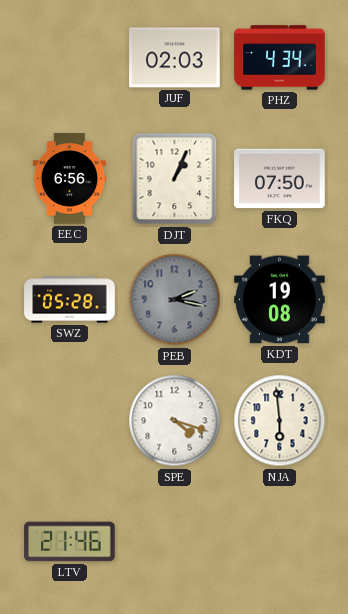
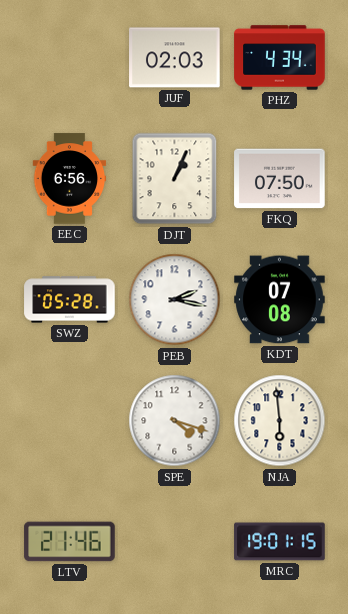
PEB dial: grey -> white
KDT: 19:08 -> 07:08
MRC: none -> 19:01
